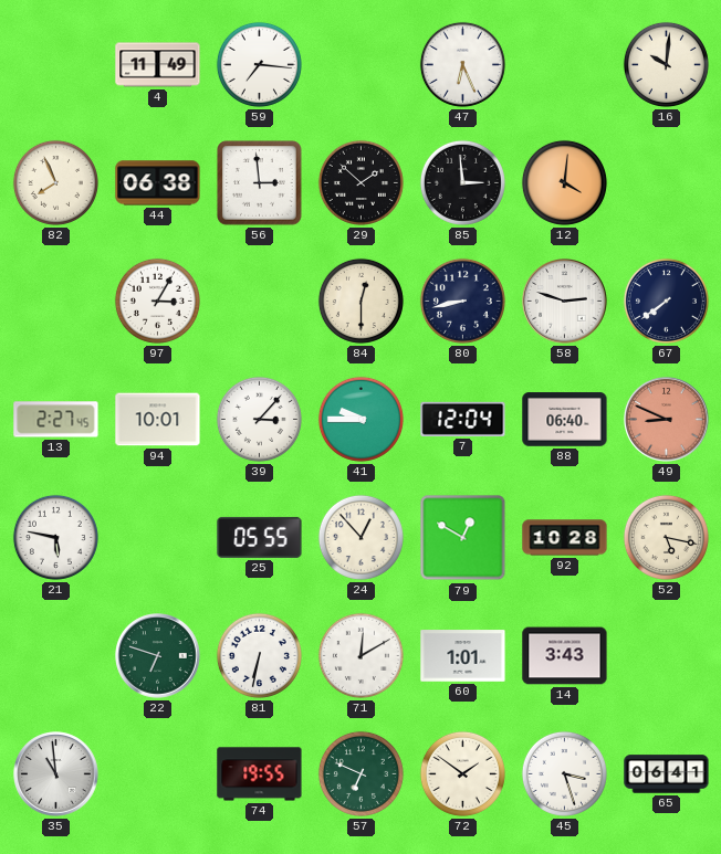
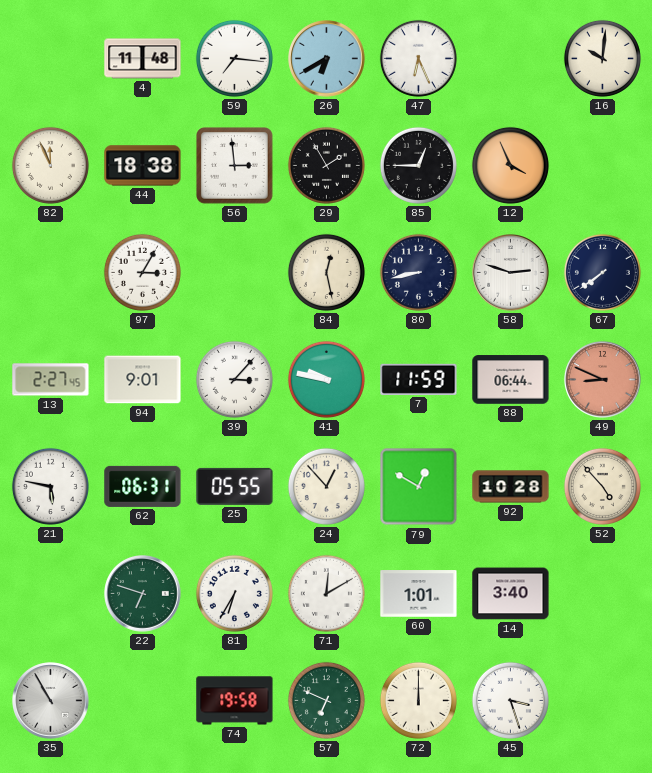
4: 11:49 -> 11:48
26: none -> 6:40
82: 7:56 -> 11:56
44: 06:38 -> 18:38
29: 1:52 -> 1:55
85: 2:59 -> 12:45
12: 4:01 -> 3:56
84: 12:30 -> 12:28
94: 10:01 -> 9:01
41: 9:45 -> 9:47
7: 12:04 -> 11:59
88: 06:40 -> 06:44
62: none -> 06:31
52: 5:17 -> 4:53
81: 6:32 -> 6:35
14: 3:43 -> 3:40
35: 10:59 -> 10:55
74: 19:55 -> 19:58
72: 1:51 -> 12:00
65: 06:41 -> none
